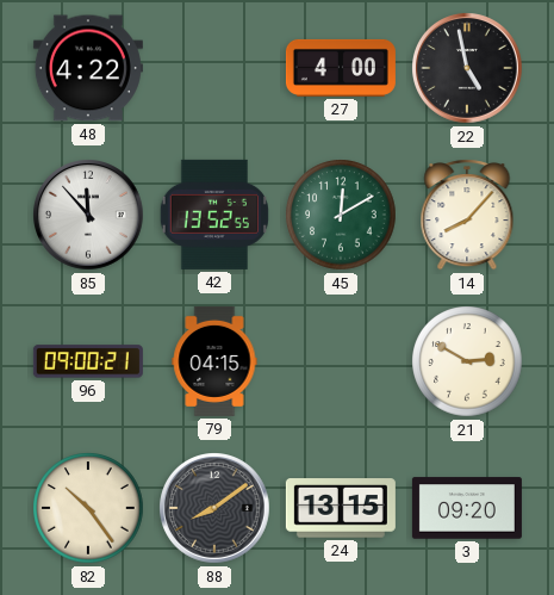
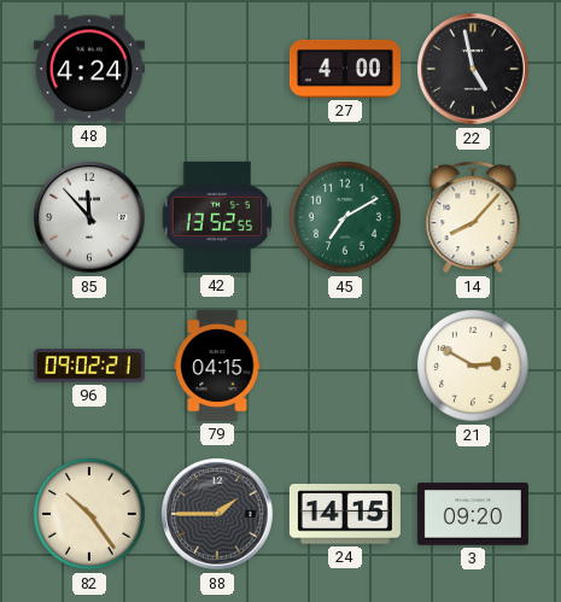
48: 4:22 -> 4:24
45: 12:10 -> 7:10
96: 09:00 -> 09:02
88: 8:09 -> 1:45
24: 13:15 -> 14:15
